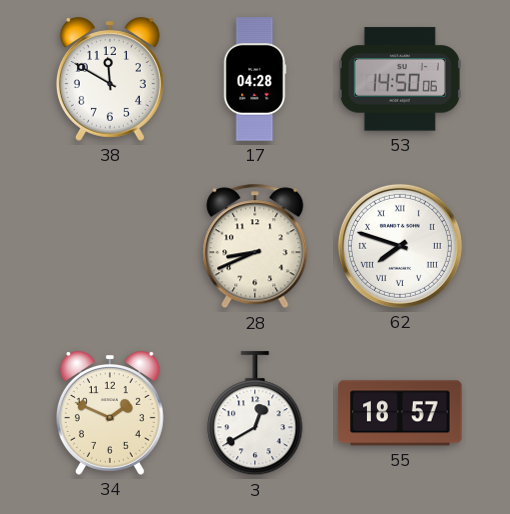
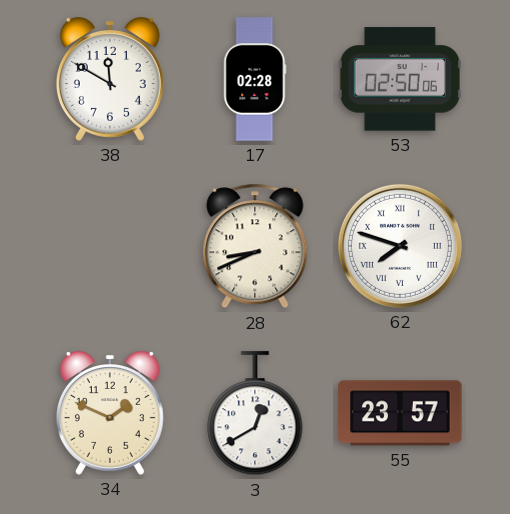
17: 04:28 -> 02:28
53: 14:50 -> 02:50
55: 18:57 -> 23:57
